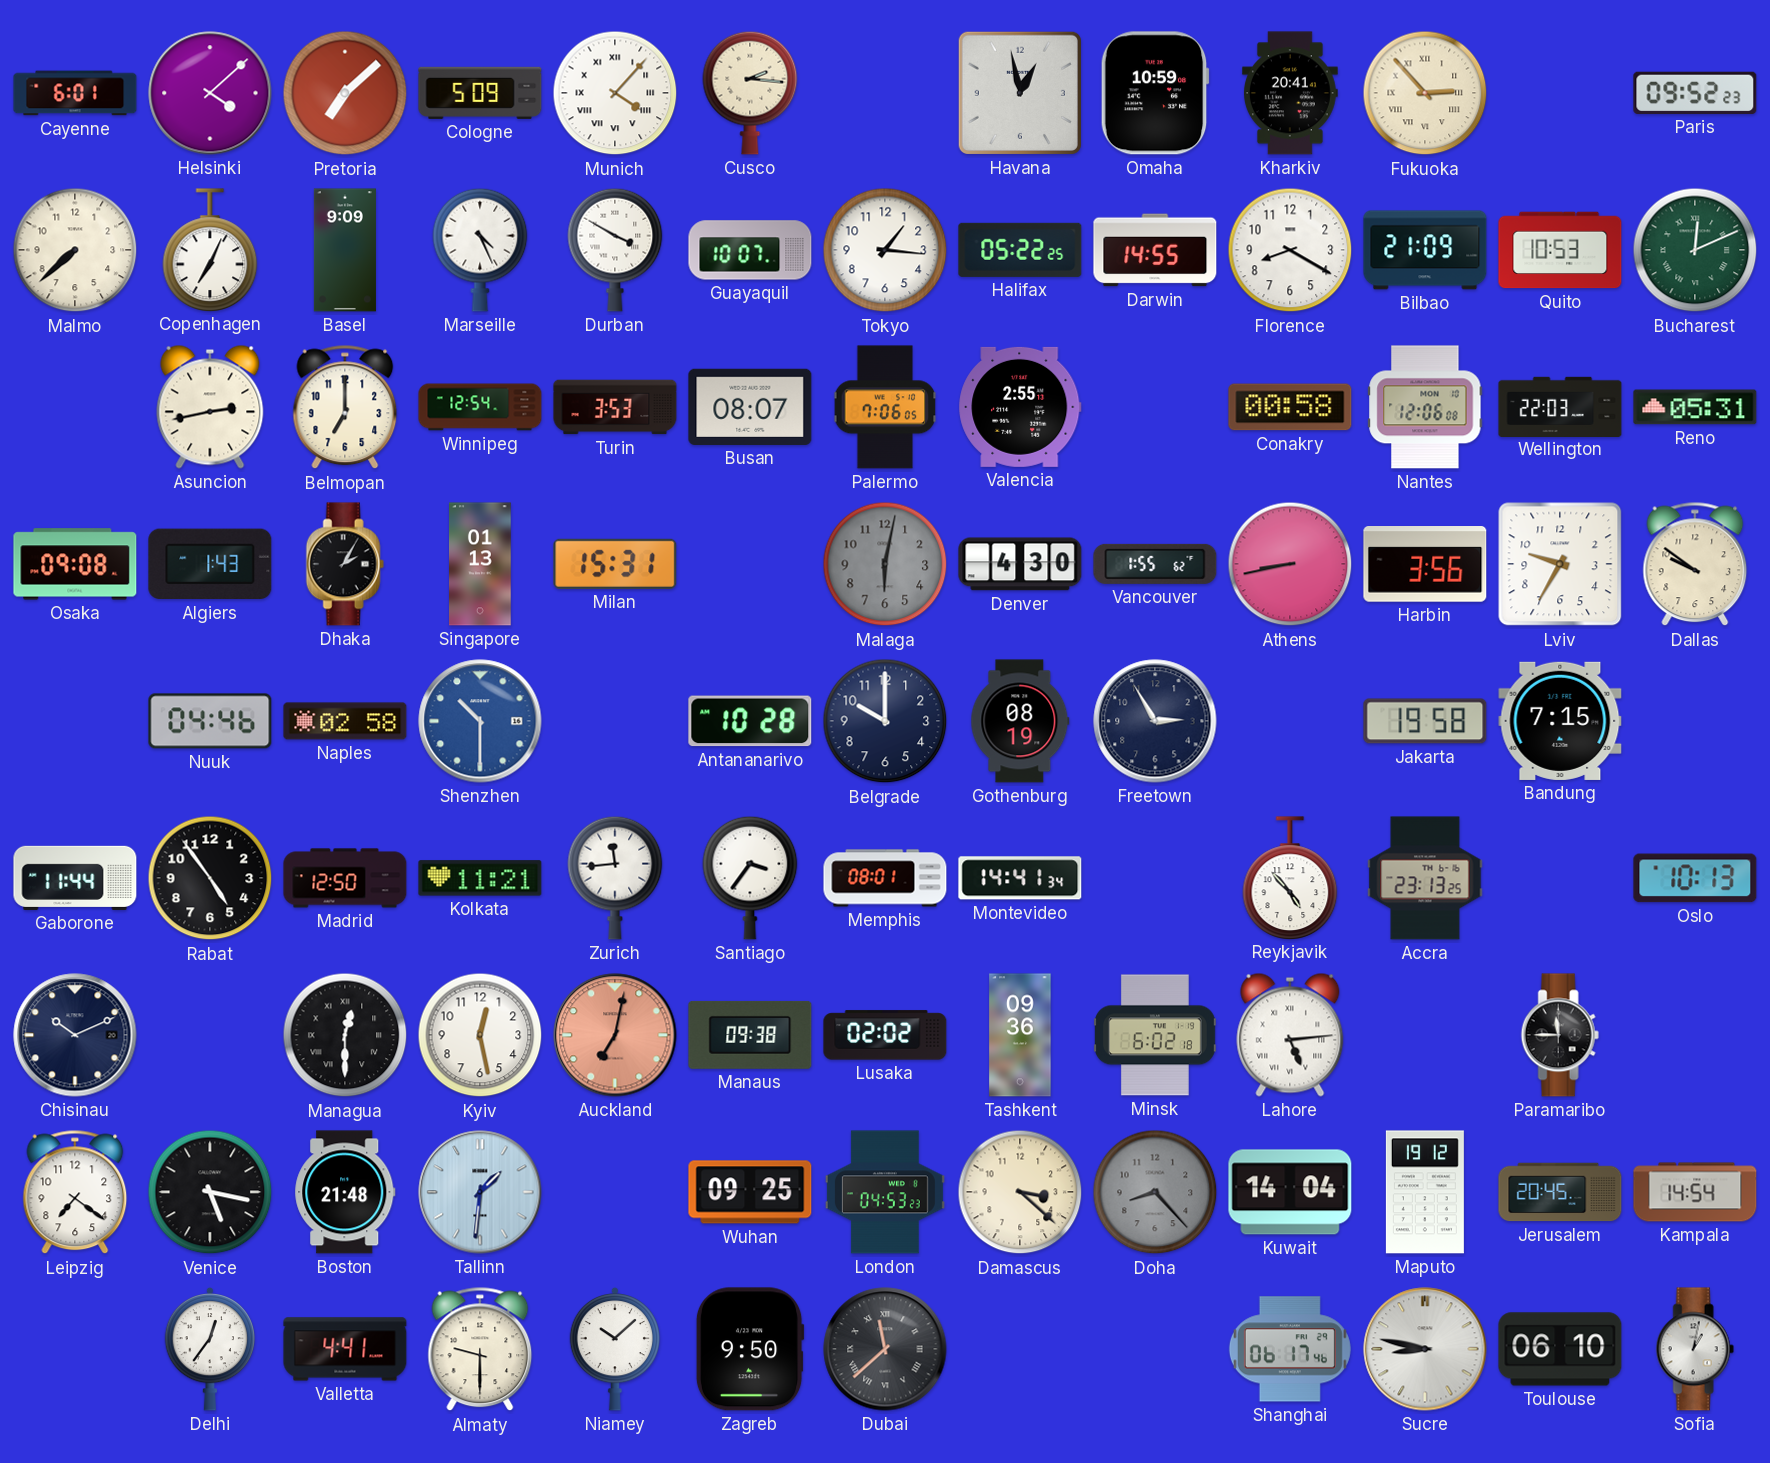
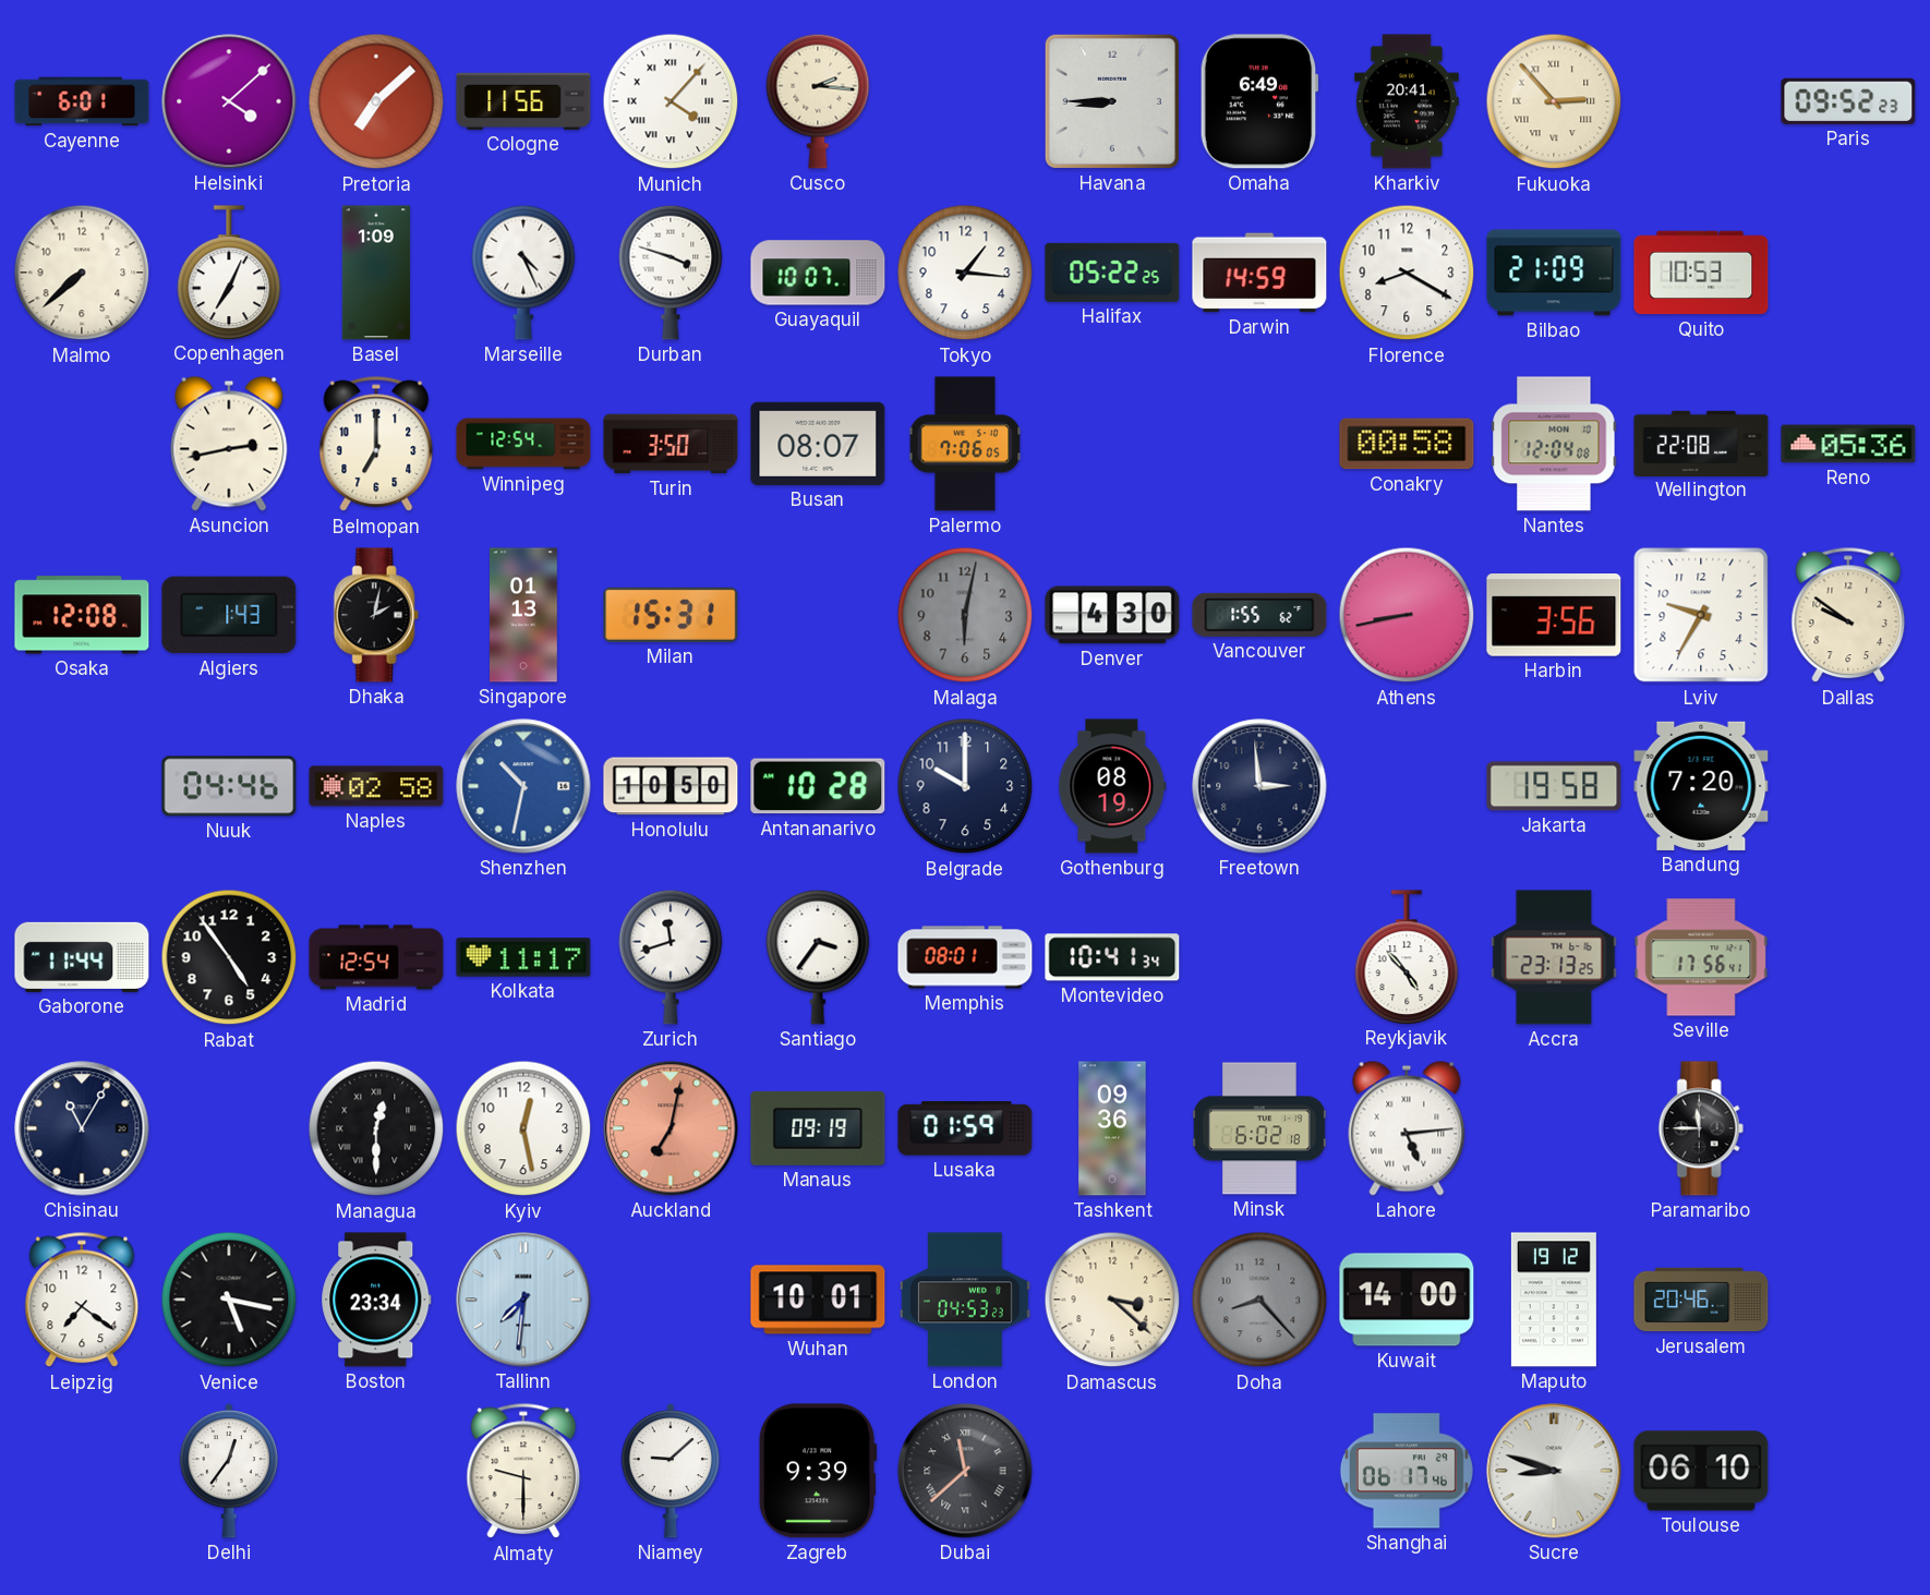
Cologne: 5:09 -> 11:56
Havana: 12:58 -> 8:45
Omaha: 10:59 -> 6:49
Basel: 9:09 -> 1:09
Durban: 3:50 -> 3:48
Darwin: 14:55 -> 14:59
Bucharest: 12:11 -> none
Turin: 3:53 -> 3:50
Valencia: 2:55 -> none
Nantes: 12:06 -> 12:04
Wellington: 22:03 -> 22:08
Reno: 05:31 -> 05:36
Osaka: 09:08 -> 12:08
Dhaka: 2:05 -> 2:02
Shenzhen: 10:30 -> 10:32
Honolulu: none -> 10:50
Freetown: 2:55 -> 2:59
Bandung: 7:15 -> 7:20
Madrid: 12:50 -> 12:54
Kolkata: 11:21 -> 11:17
Zurich: 11:44 -> 11:42
Montevideo: 14:41 -> 10:41
Seville: none -> 17:56
Oslo: 10:13 -> none
Chisinau: 10:11 -> 11:05
Manaus: 09:38 -> 09:19
Lusaka: 02:02 -> 01:59
Boston: 21:48 -> 23:34
Tallinn: 1:31 -> 7:31
Wuhan: 09:25 -> 10:01
Kuwait: 14:04 -> 14:00
Jerusalem: 20:45 -> 20:46
Kampala: 14:54 -> none
Valletta: 4:41 -> none
Niamey: 10:08 -> 9:08
Zagreb: 9:50 -> 9:39
Sucre: 8:47 -> 8:48
Sofia: 1:02 -> none
